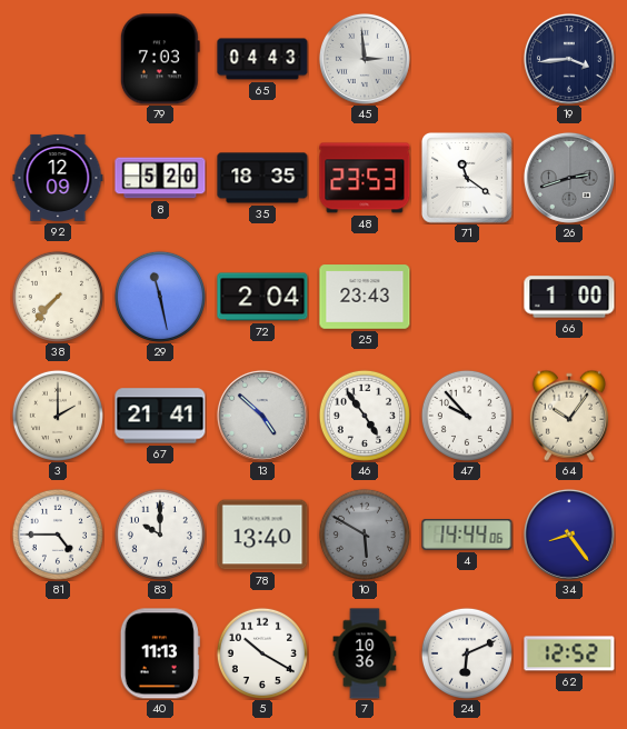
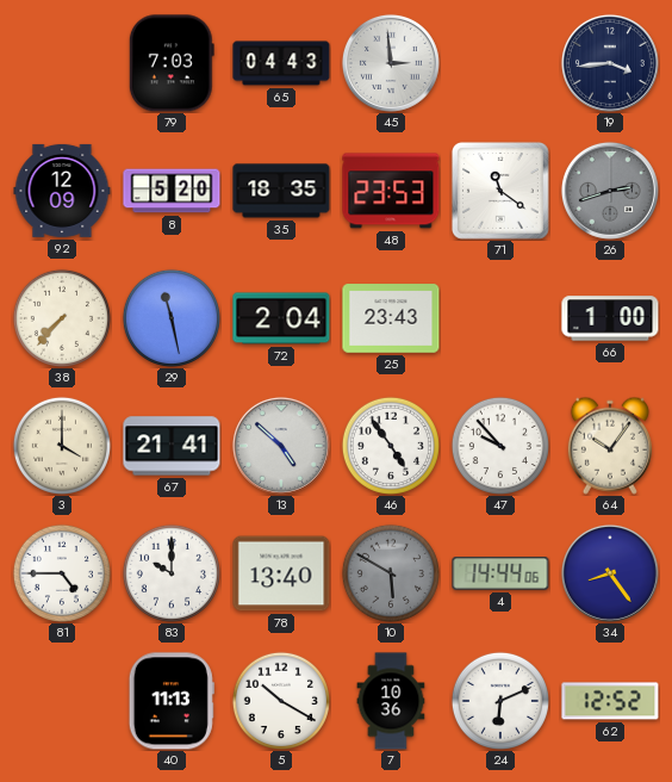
3: 2:00 -> 4:00
